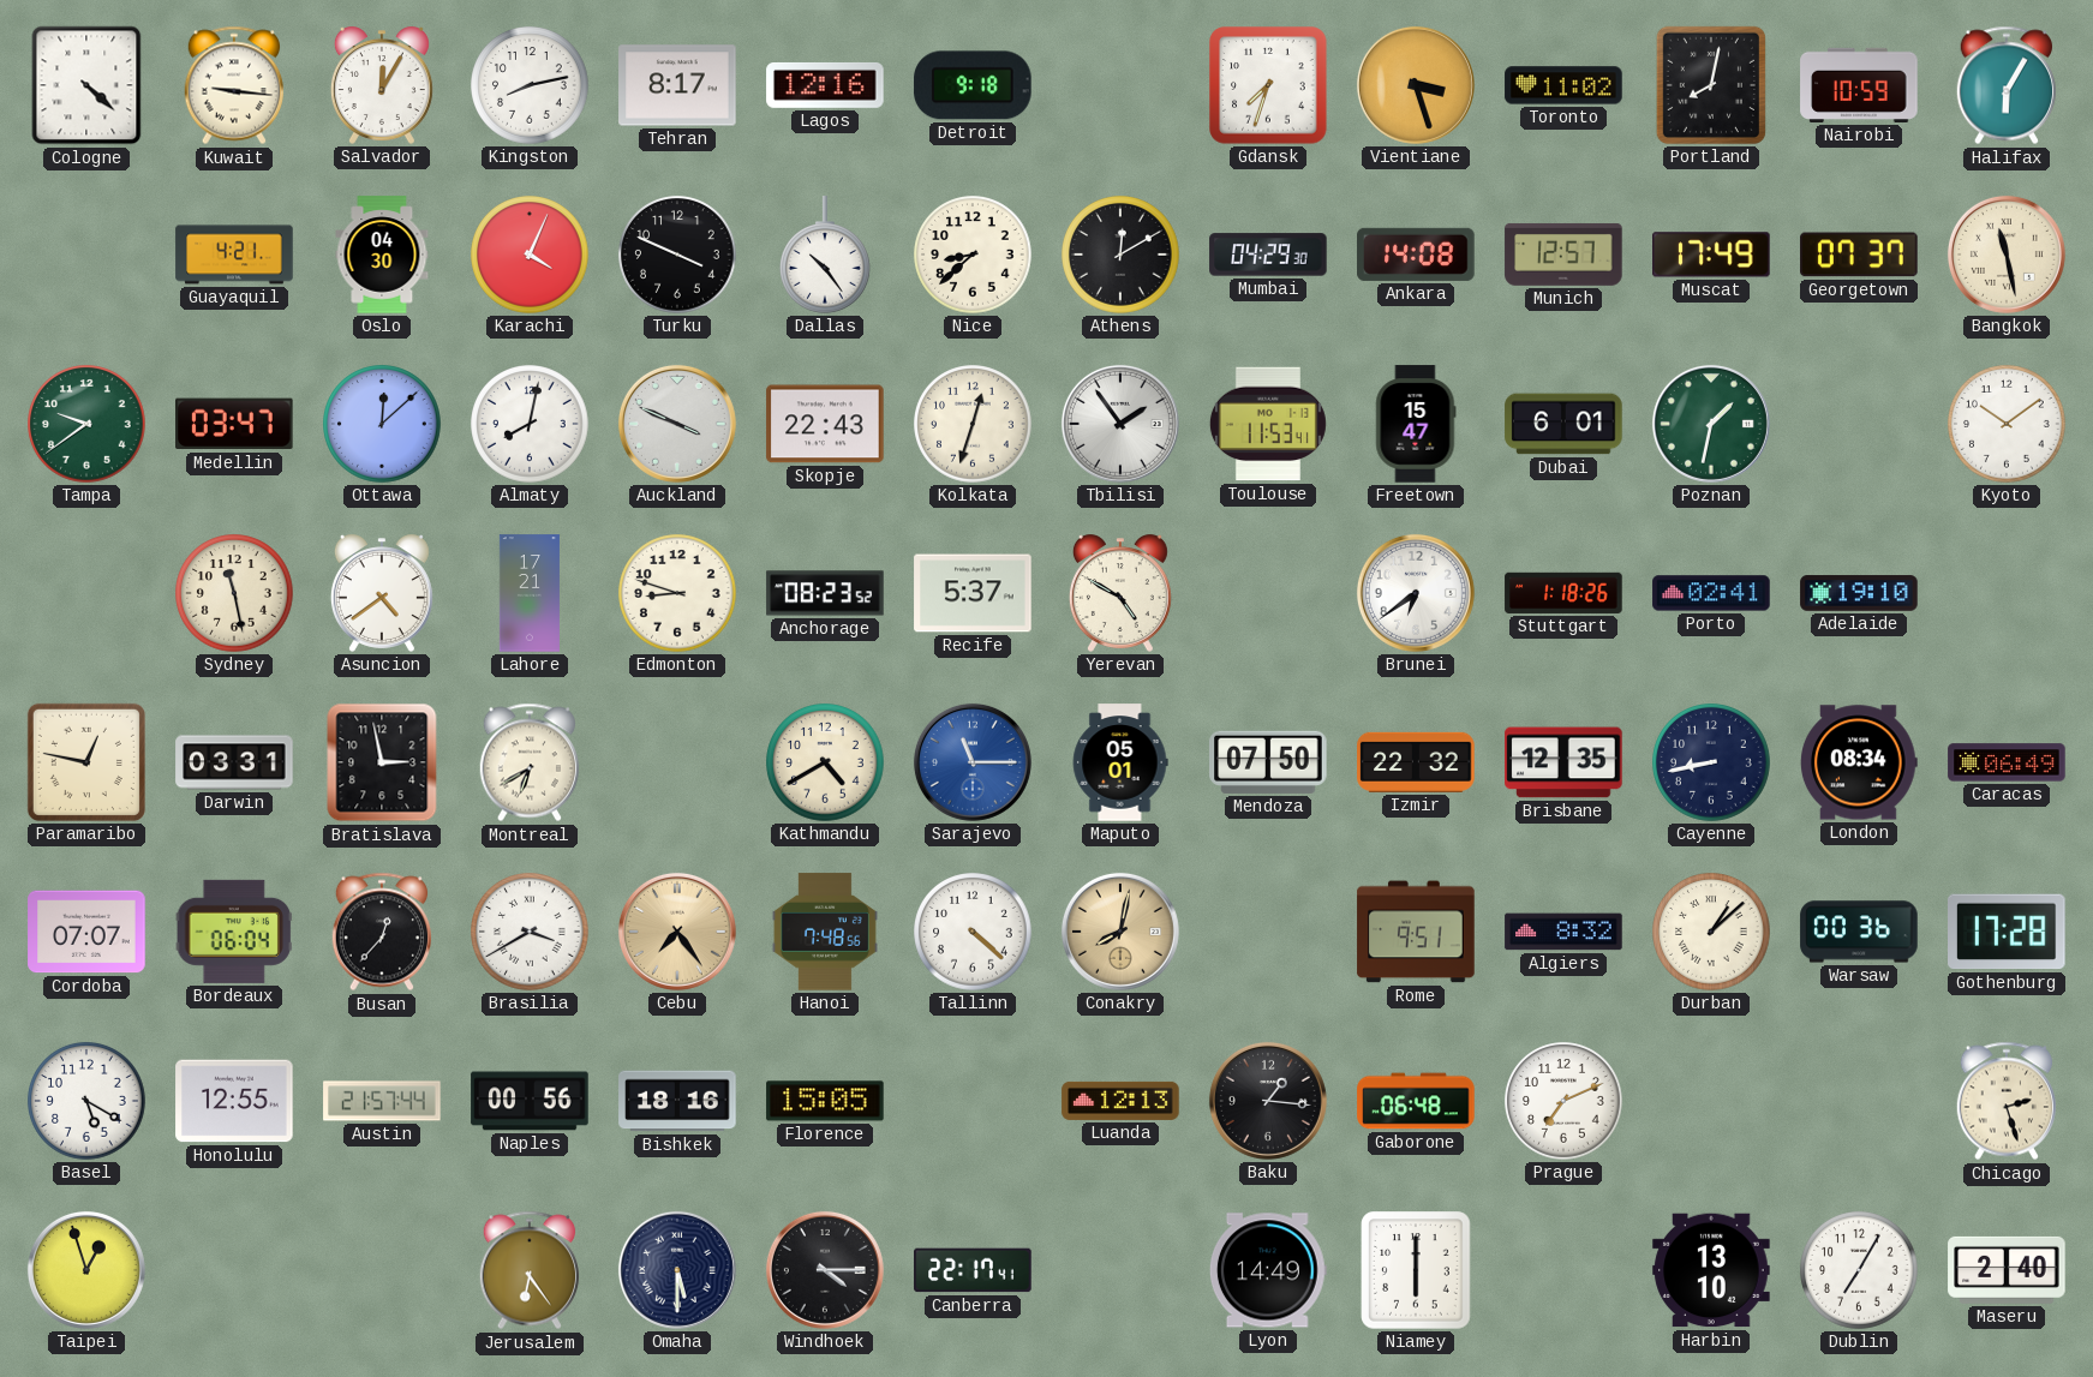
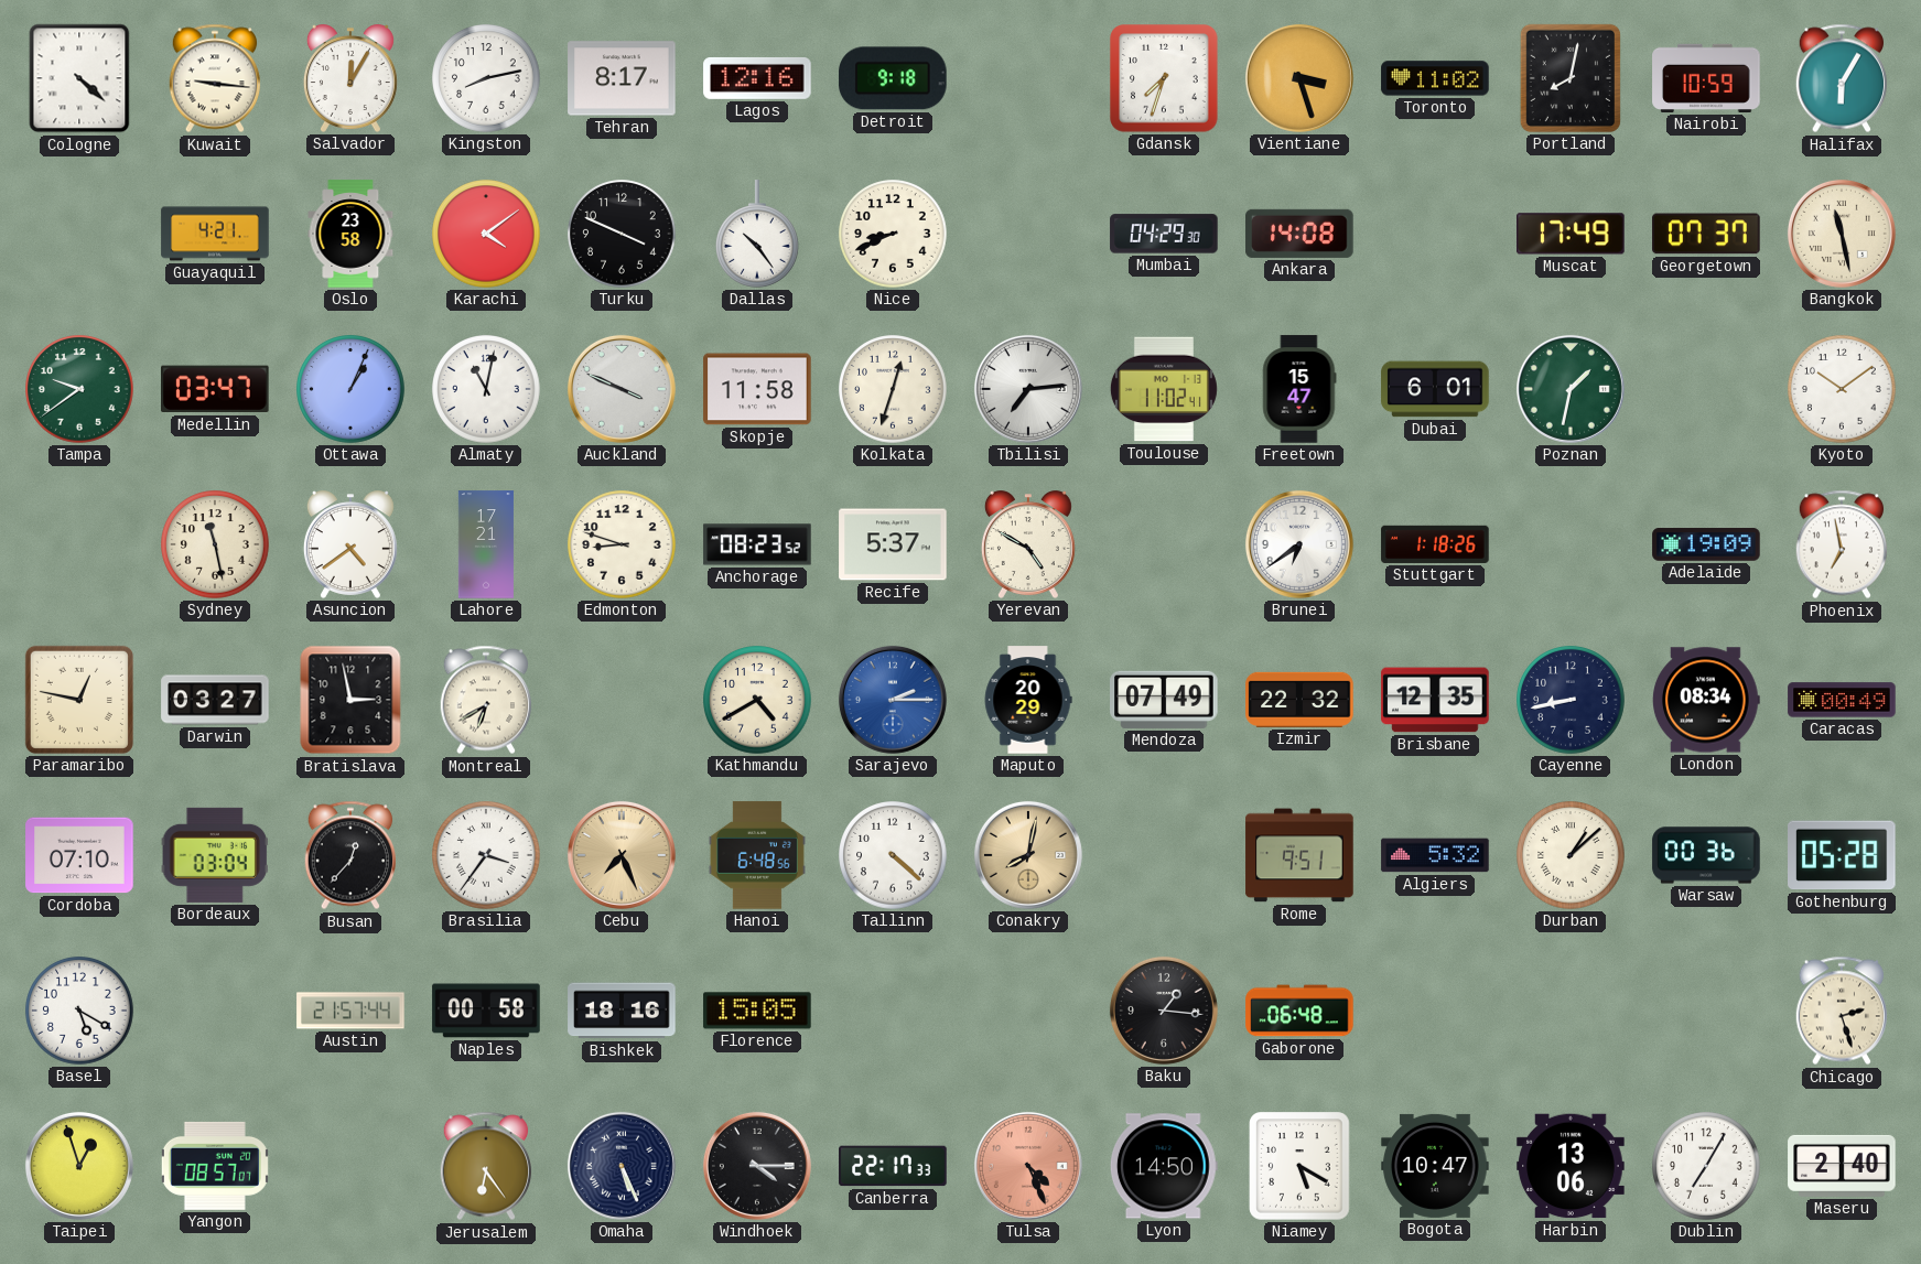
Oslo: 04:30 -> 23:58
Karachi: 4:04 -> 4:09
Nice: 8:38 -> 8:41
Athens: 12:10 -> none
Munich: 12:57 -> none
Ottawa: 12:08 -> 1:04
Almaty: 8:02 -> 11:02
Skopje: 22:43 -> 11:58
Tbilisi: 1:54 -> 7:14
Toulouse: 11:53 -> 11:02
Porto: 02:41 -> none
Adelaide: 19:10 -> 19:09
Phoenix: none -> 6:58
Darwin: 03:31 -> 03:27
Sarajevo: 11:15 -> 2:15
Maputo: 05:01 -> 20:29
Mendoza: 07:50 -> 07:49
Caracas: 06:49 -> 00:49
Cordoba: 07:07 -> 07:10
Bordeaux: 06:04 -> 03:04
Brasilia: 3:40 -> 3:36
Cebu: 7:24 -> 7:26
Hanoi: 7:48 -> 6:48
Algiers: 8:32 -> 5:32
Gothenburg: 17:28 -> 05:28
Honolulu: 12:55 -> none
Naples: 00:56 -> 00:58
Luanda: 12:13 -> none
Prague: 7:11 -> none
Yangon: none -> 08:57
Omaha: 5:30 -> 5:26
Canberra: 22:17:41 -> 22:17:33
Tulsa: none -> 4:26
Lyon: 14:49 -> 14:50
Niamey: 6:00 -> 5:20
Bogota: none -> 10:47
Harbin: 13:10 -> 13:06
